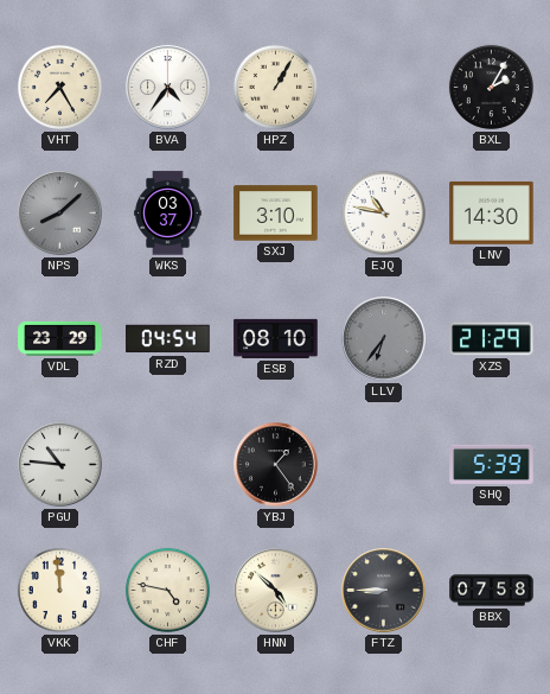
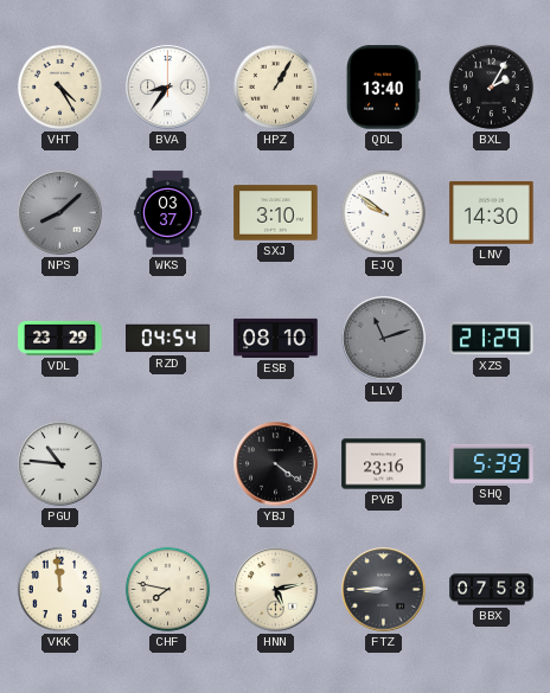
VHT: 7:25 -> 4:25
BVA: 4:36 -> 8:36
QDL: none -> 13:40
EJQ: 10:47 -> 9:51
LLV: 6:36 -> 11:12
YBJ: 1:24 -> 4:21
PVB: none -> 23:16
CHF: 4:47 -> 7:47
HNN: 4:52 -> 5:13
